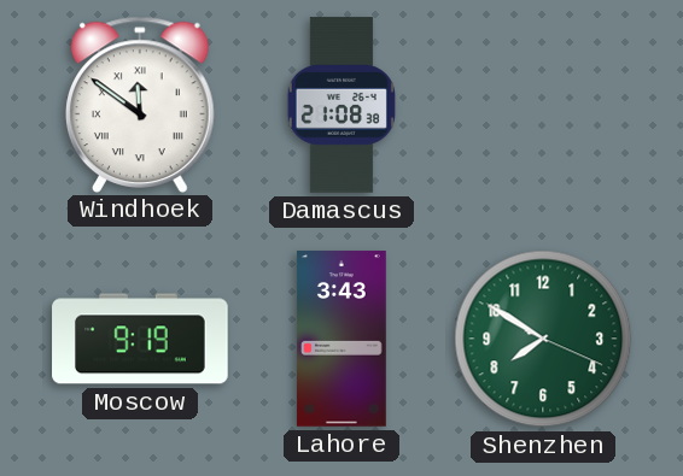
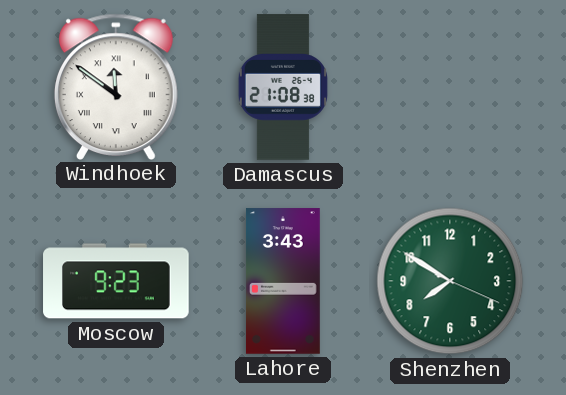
Moscow: 9:19 -> 9:23
